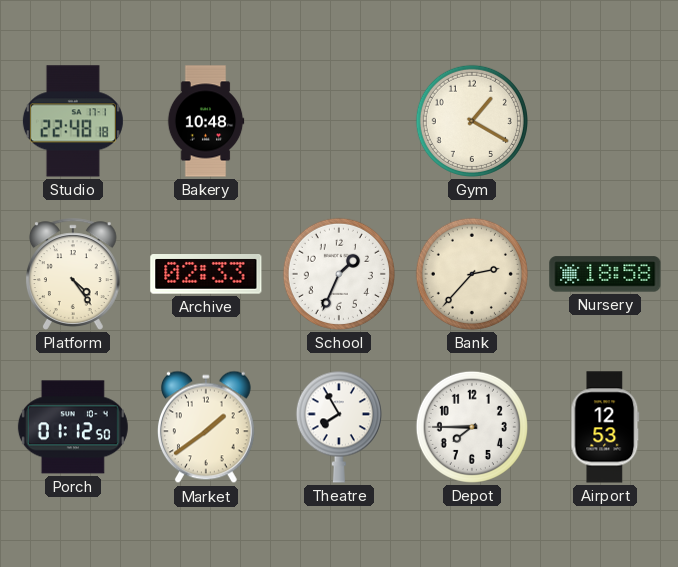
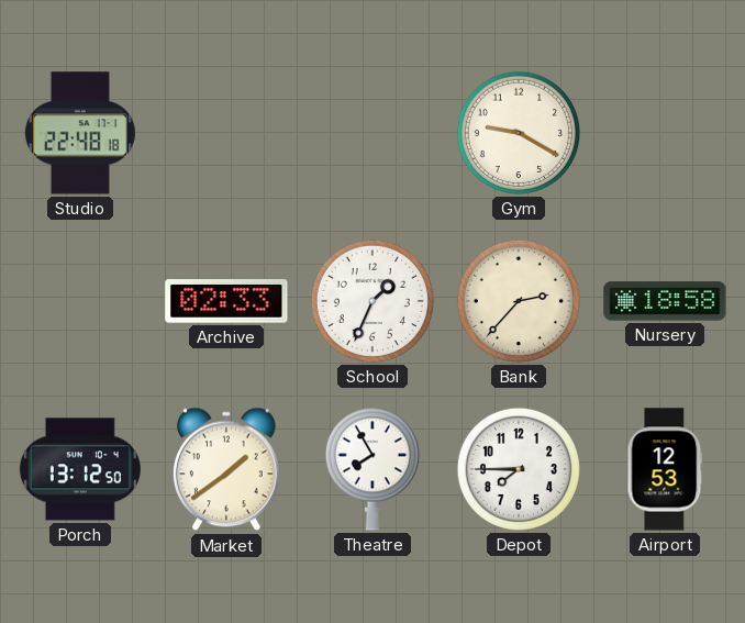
Bakery: 10:48 -> none
Gym: 1:20 -> 9:20
Platform: 4:24 -> none
Porch: 01:12 -> 13:12
